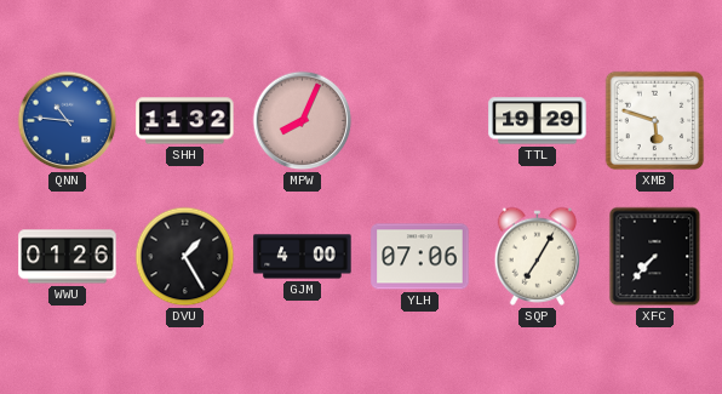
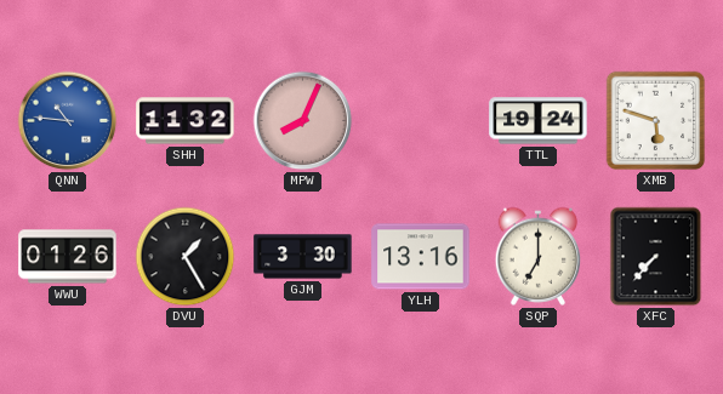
TTL: 19:29 -> 19:24
GJM: 4:00 -> 3:30
YLH: 07:06 -> 13:16
SQP: 7:05 -> 7:00
